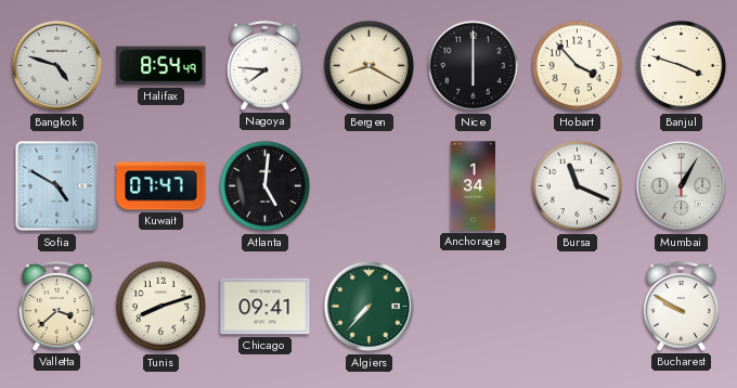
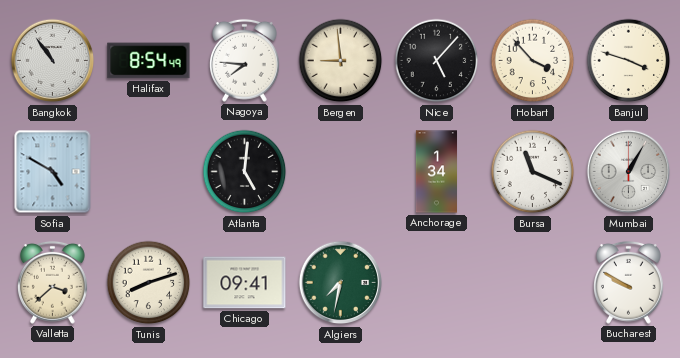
Bangkok: 4:48 -> 10:54
Bergen: 8:20 -> 8:59
Nice: 6:00 -> 5:07
Kuwait: 07:47 -> none
Algiers: 7:37 -> 7:32
